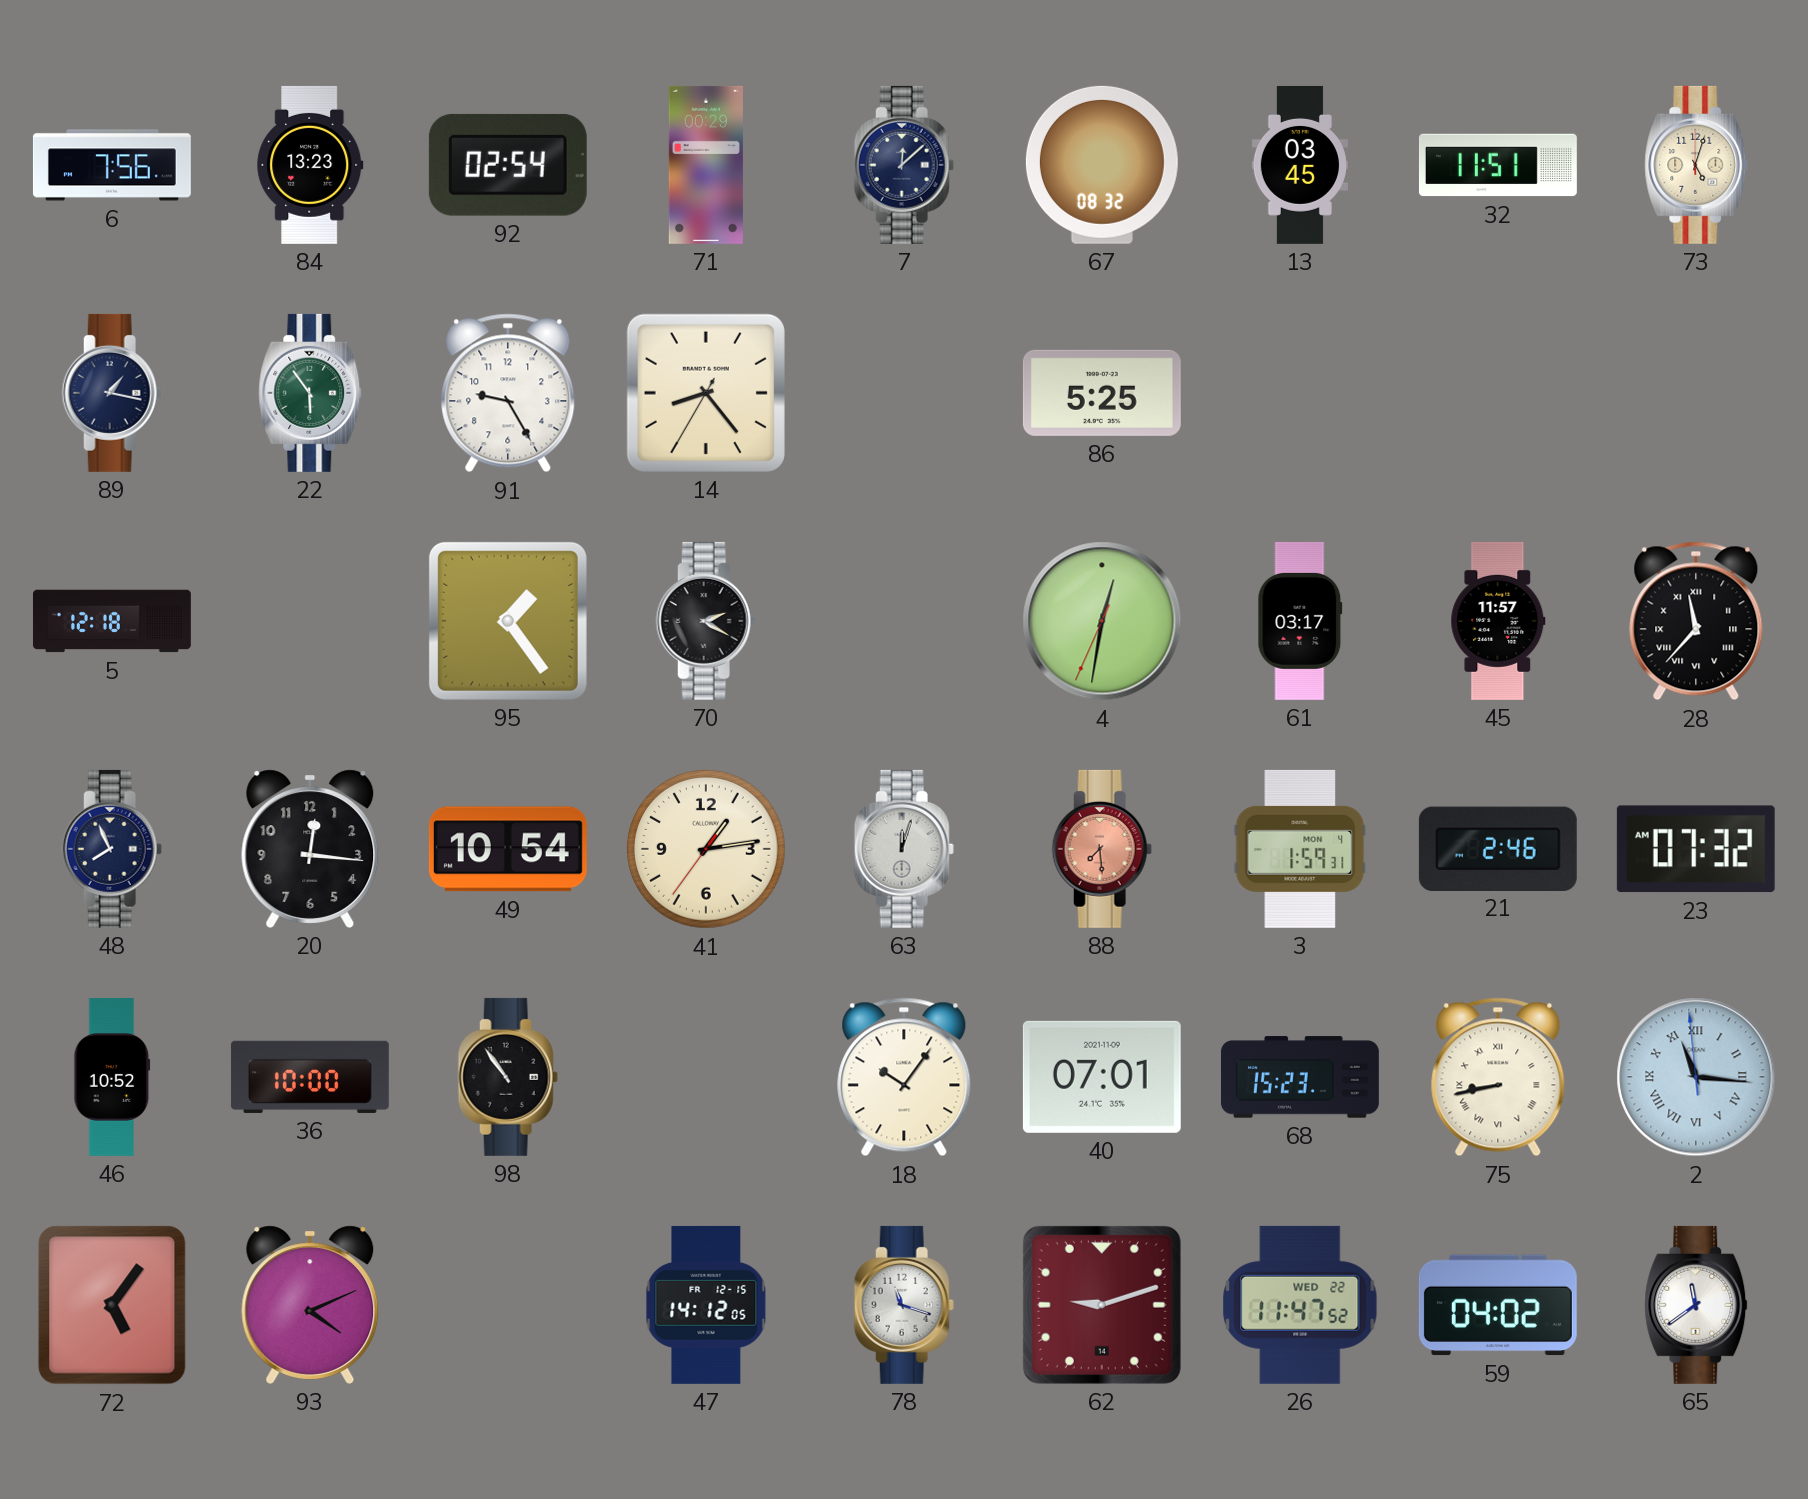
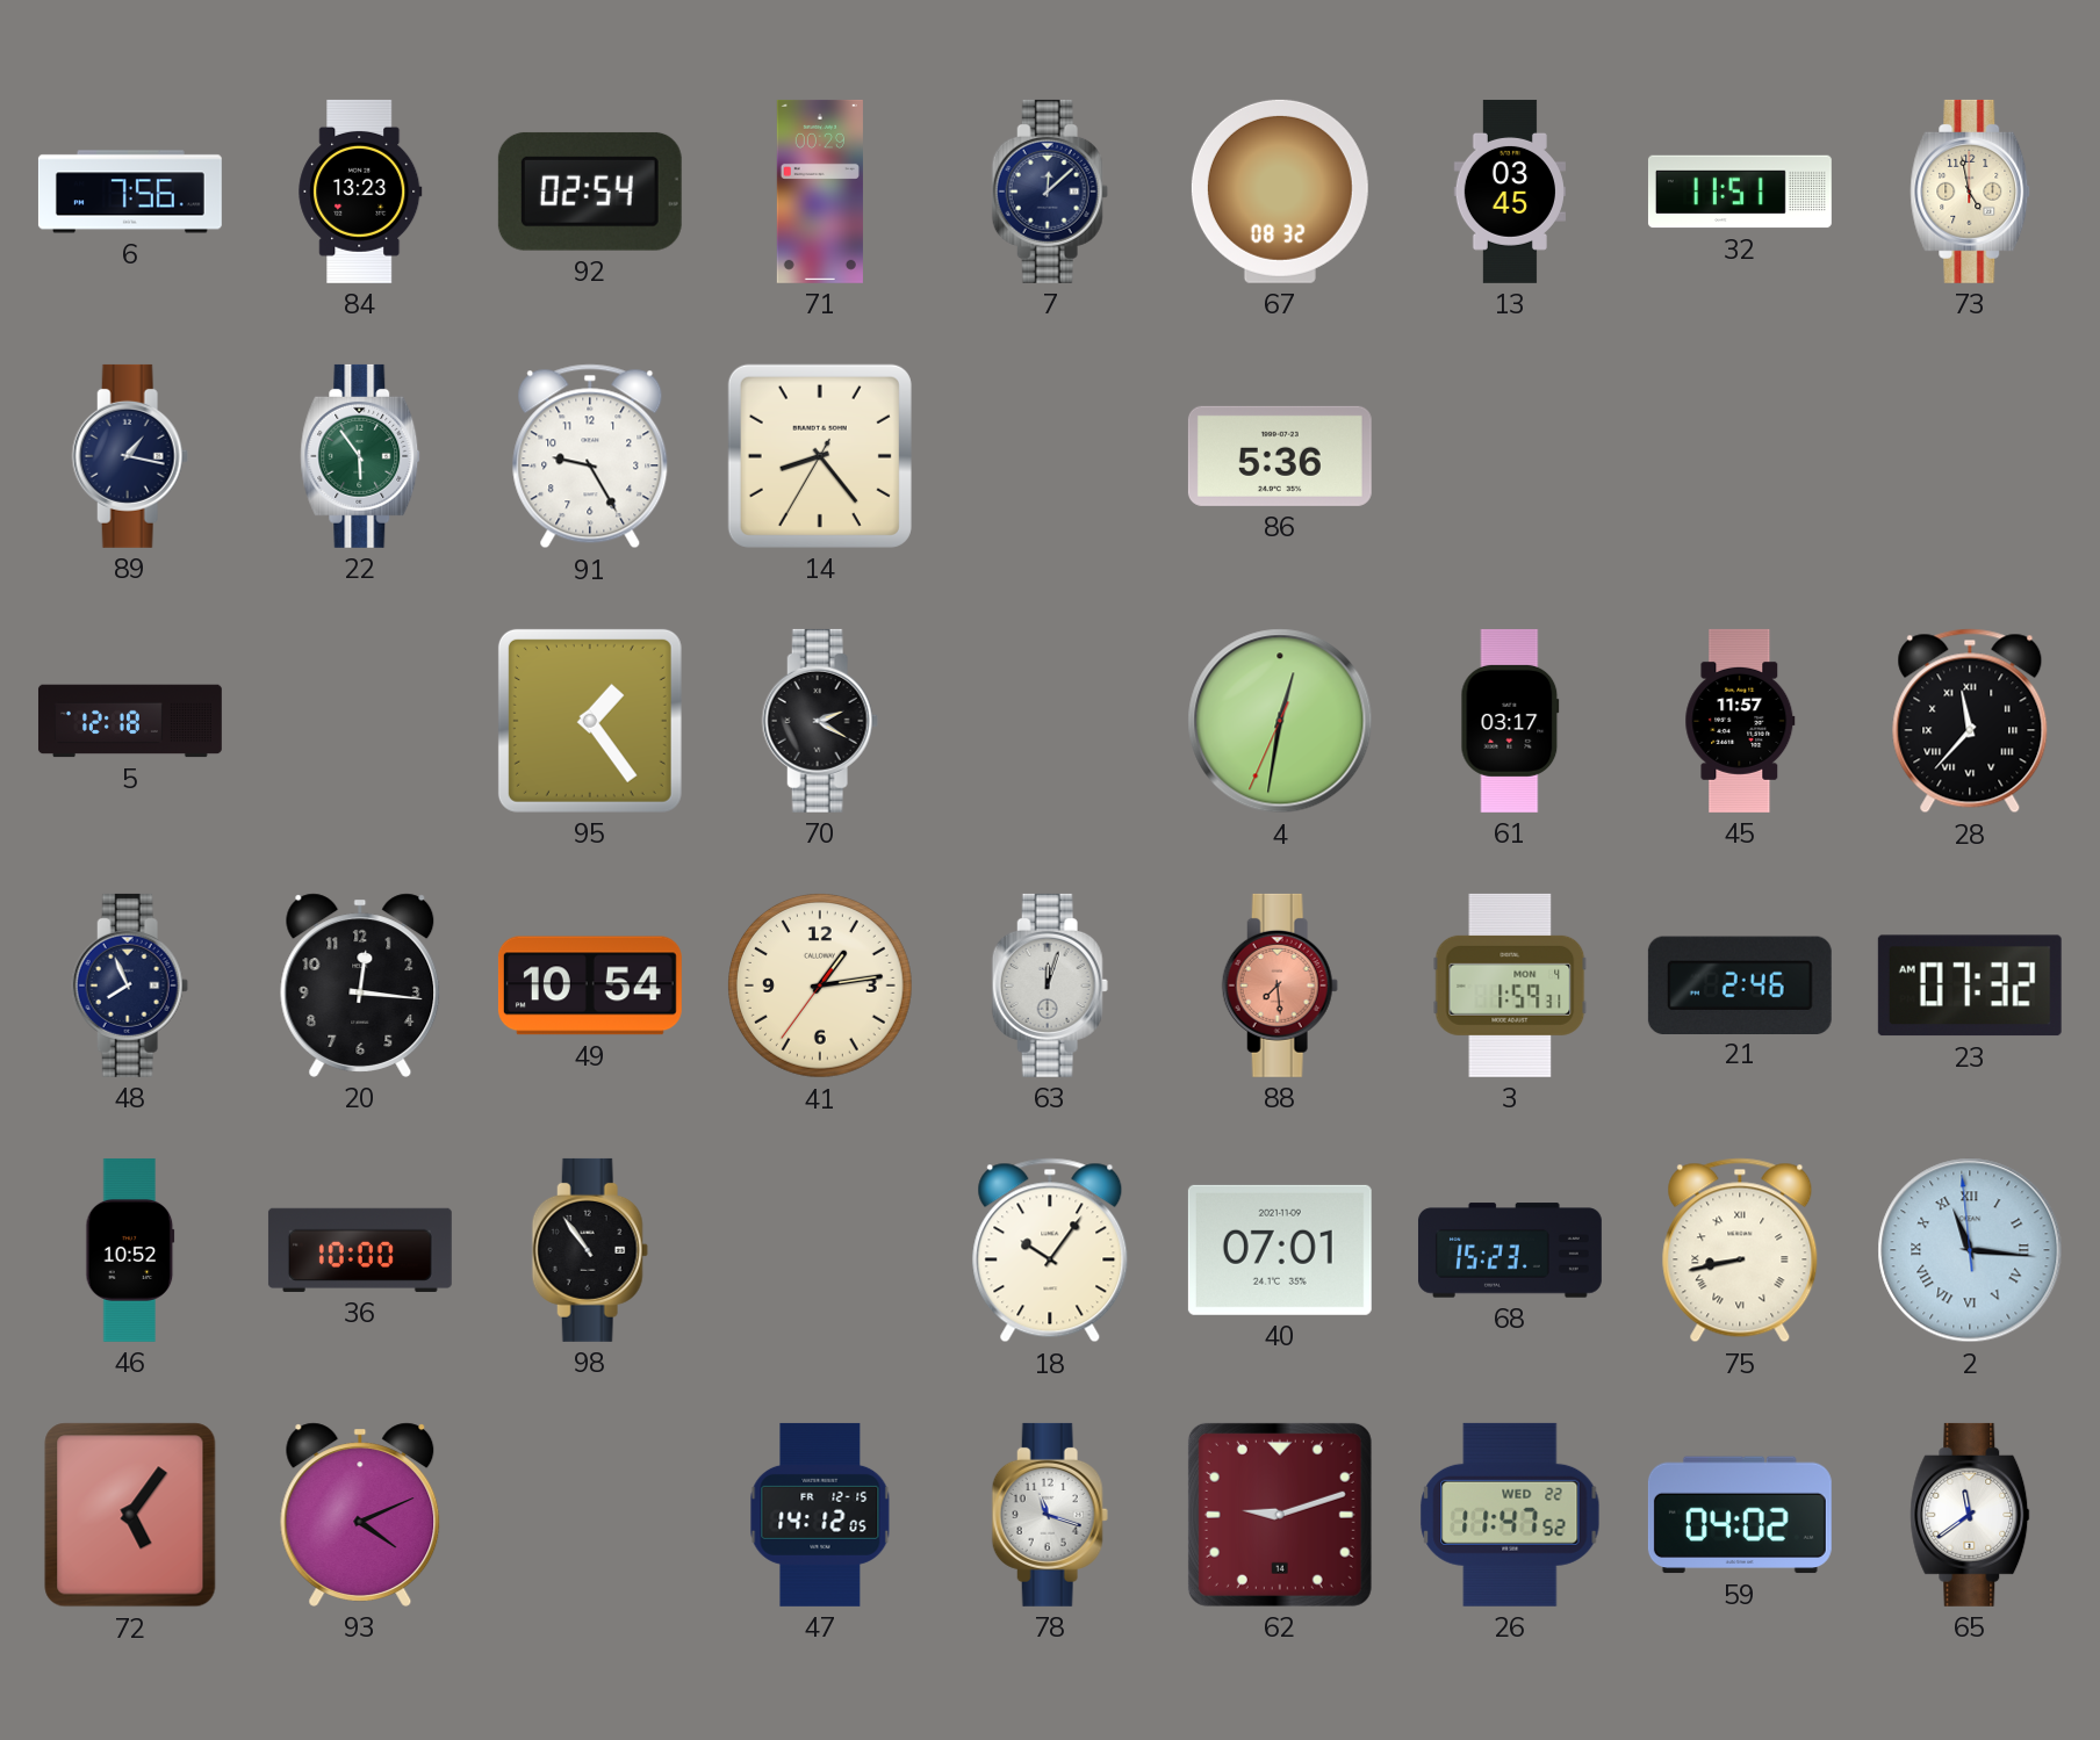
73: 5:03 -> 4:58
86: 5:25 -> 5:36
